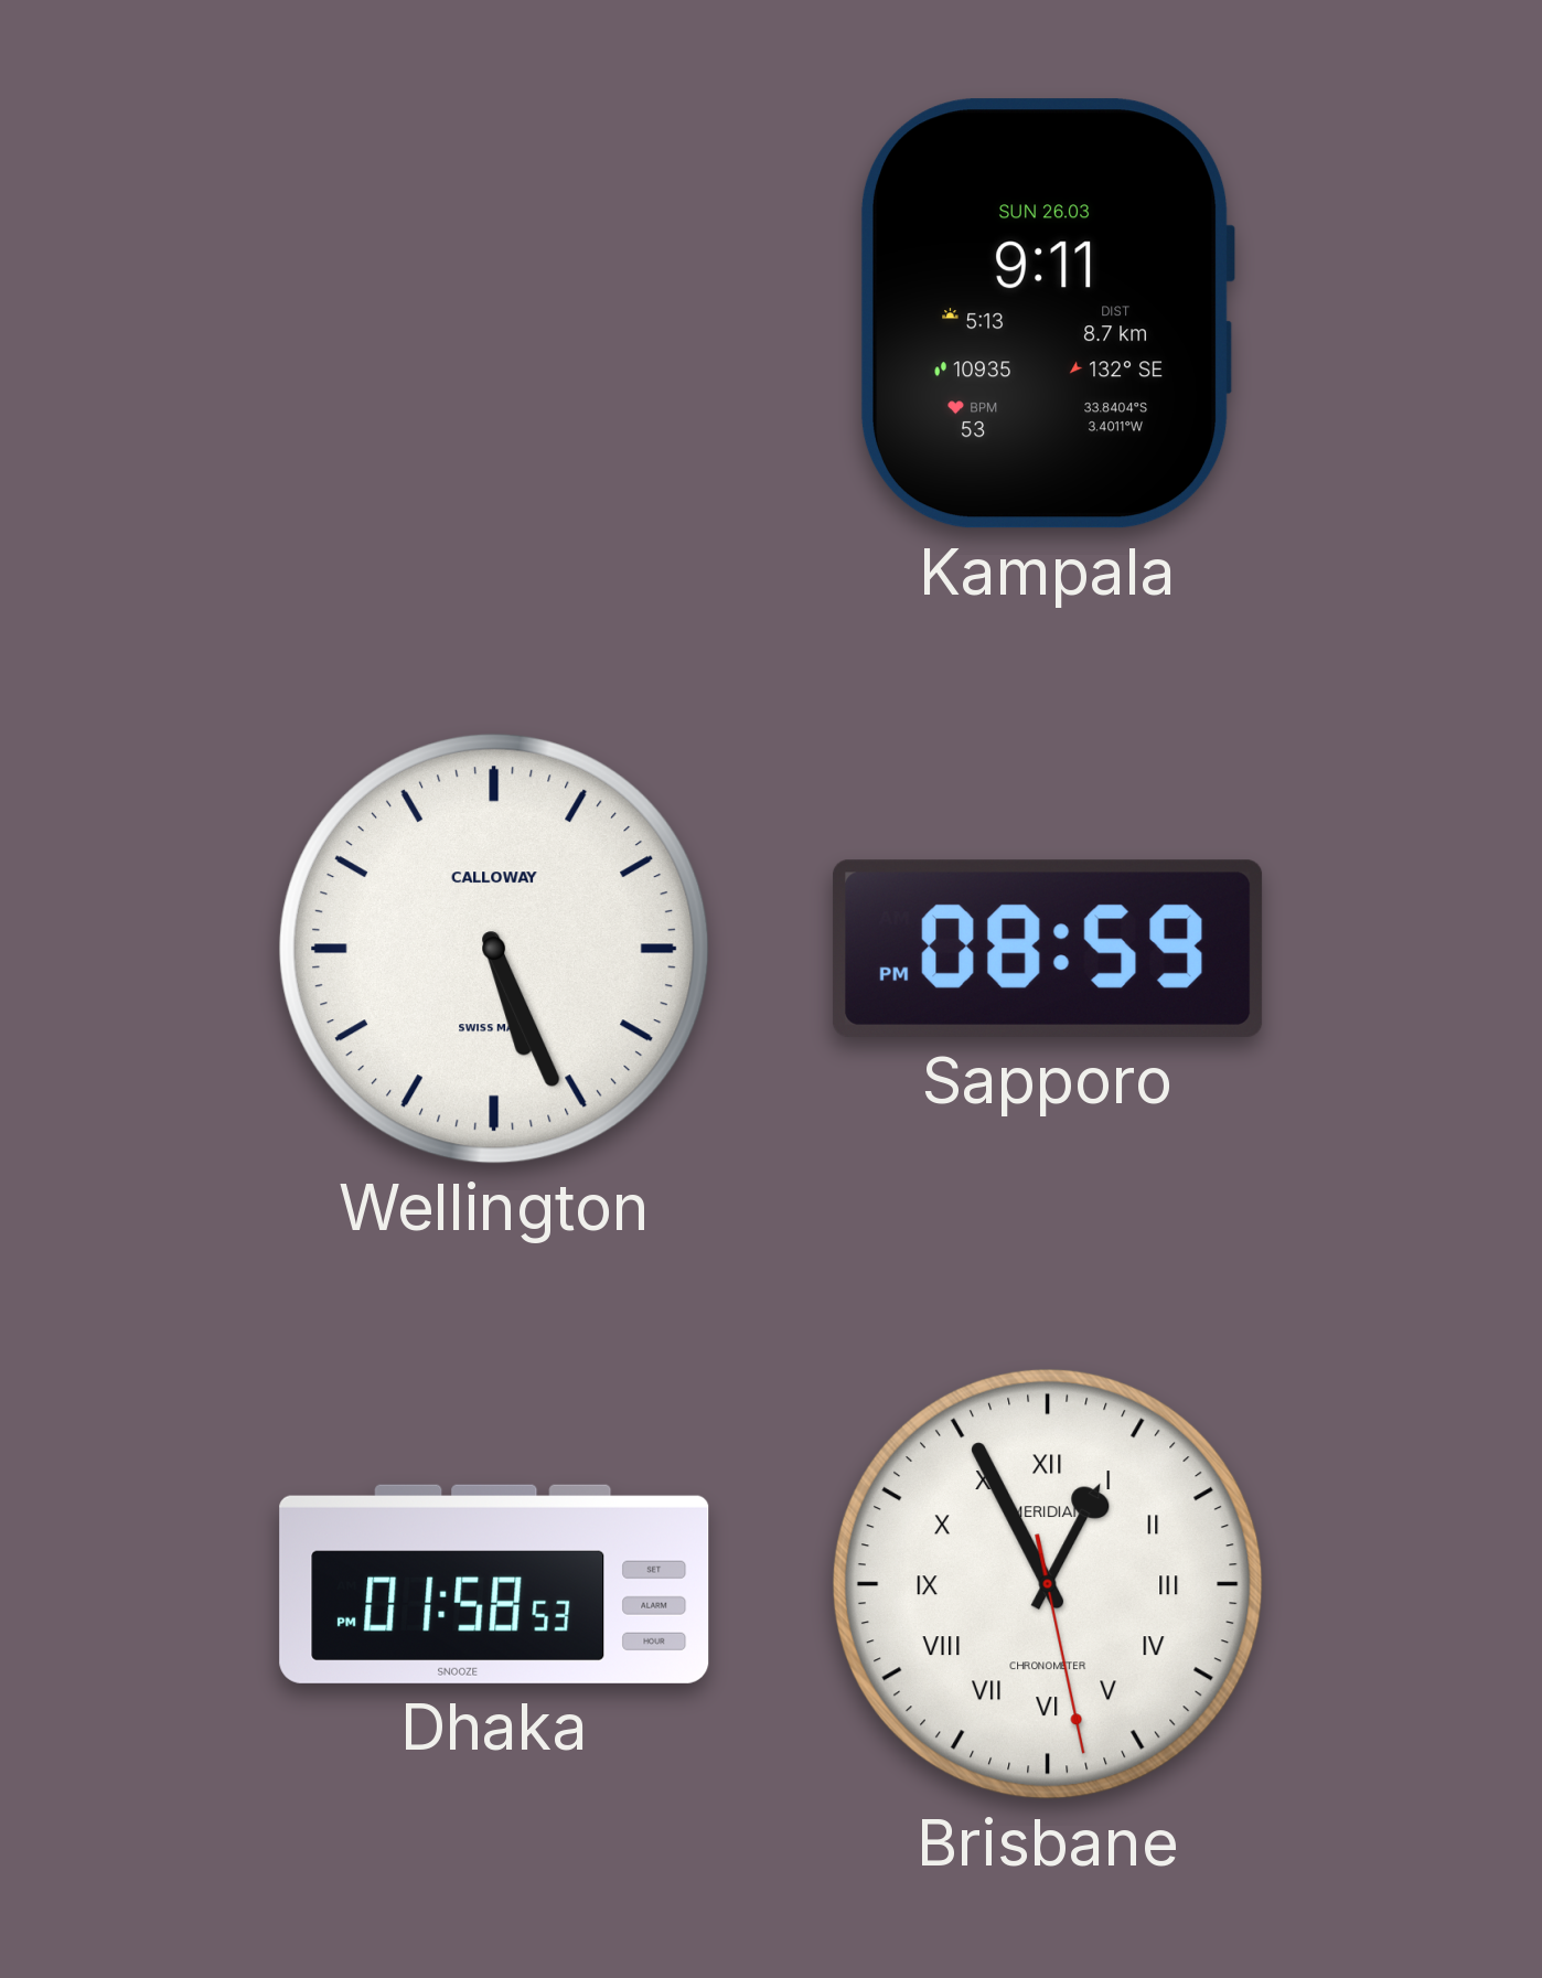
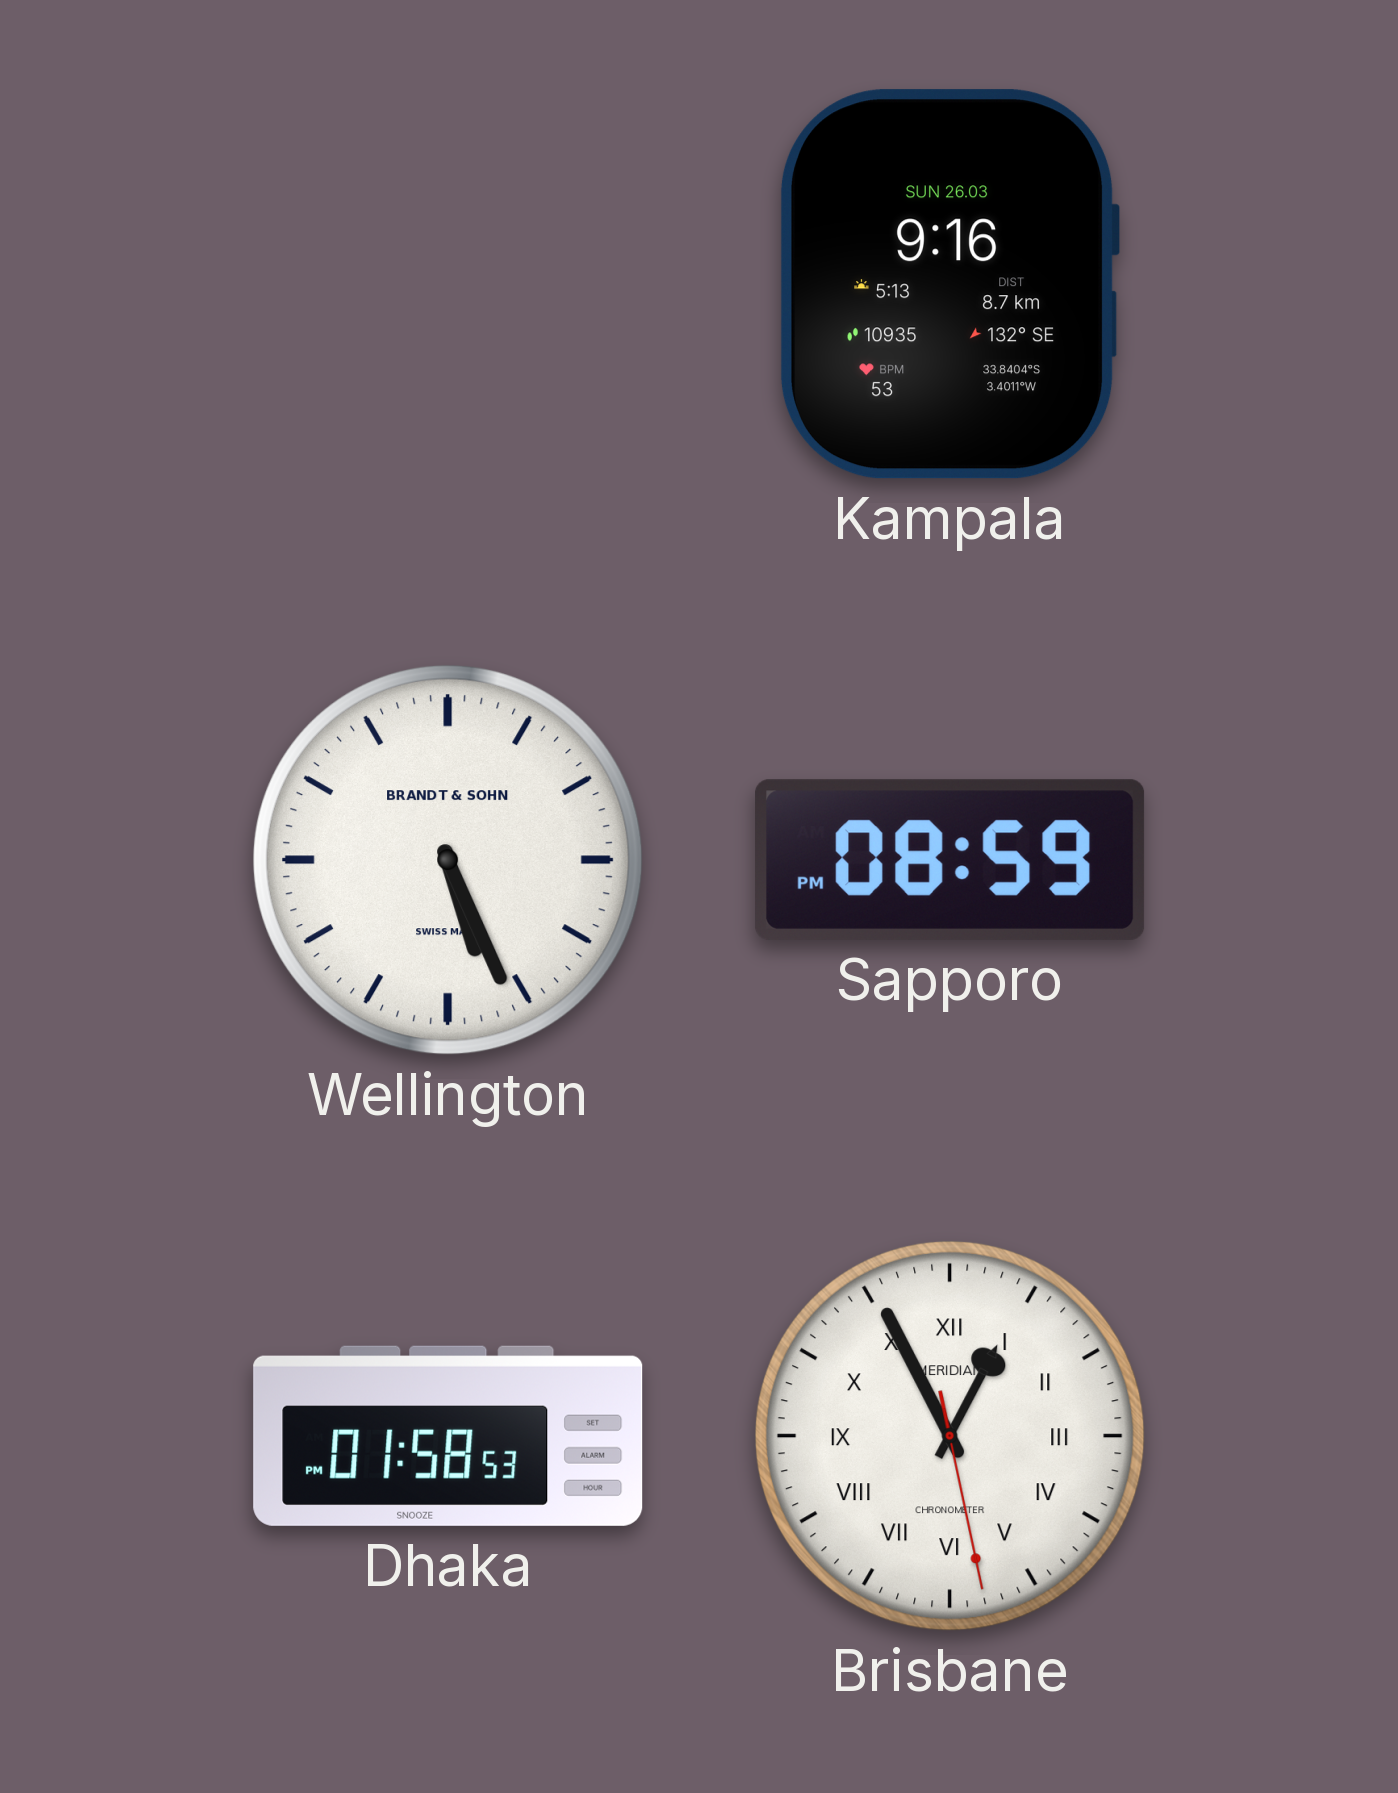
Kampala: 9:11 -> 9:16
Wellington brand: CALLOWAY -> BRANDT & SOHN
